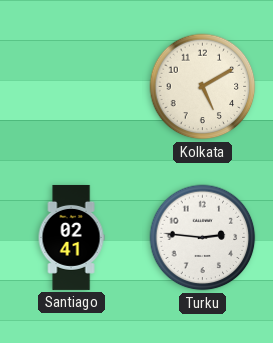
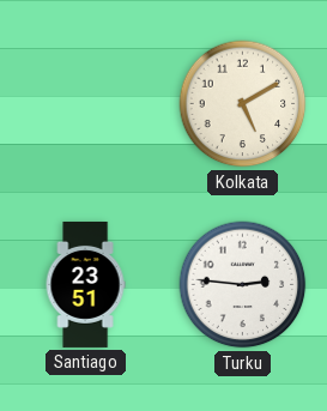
Santiago: 02:41 -> 23:51
